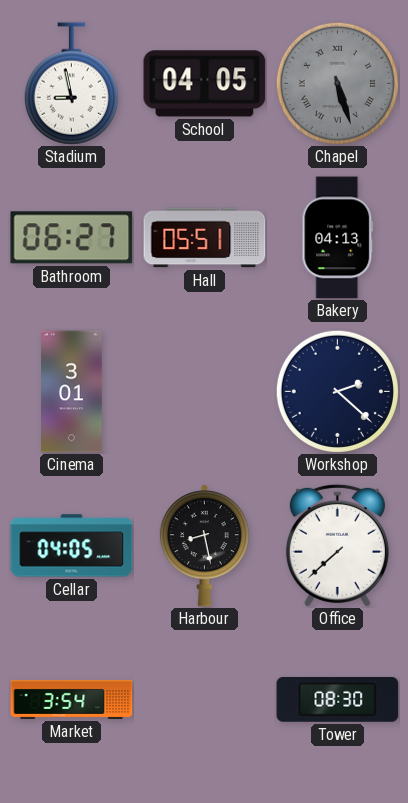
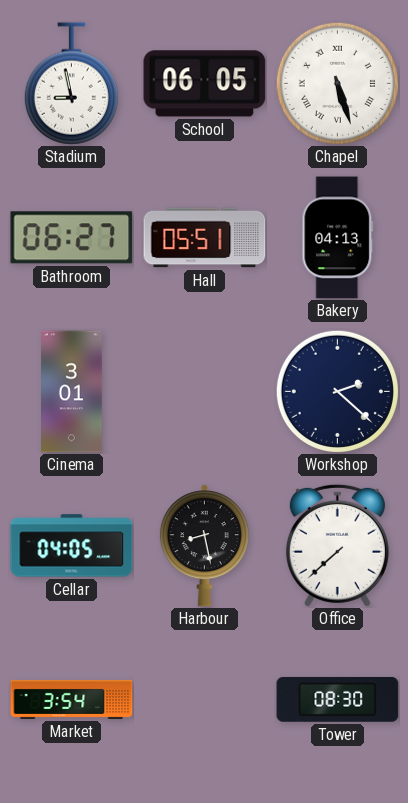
School: 04:05 -> 06:05
Chapel dial: grey -> white
